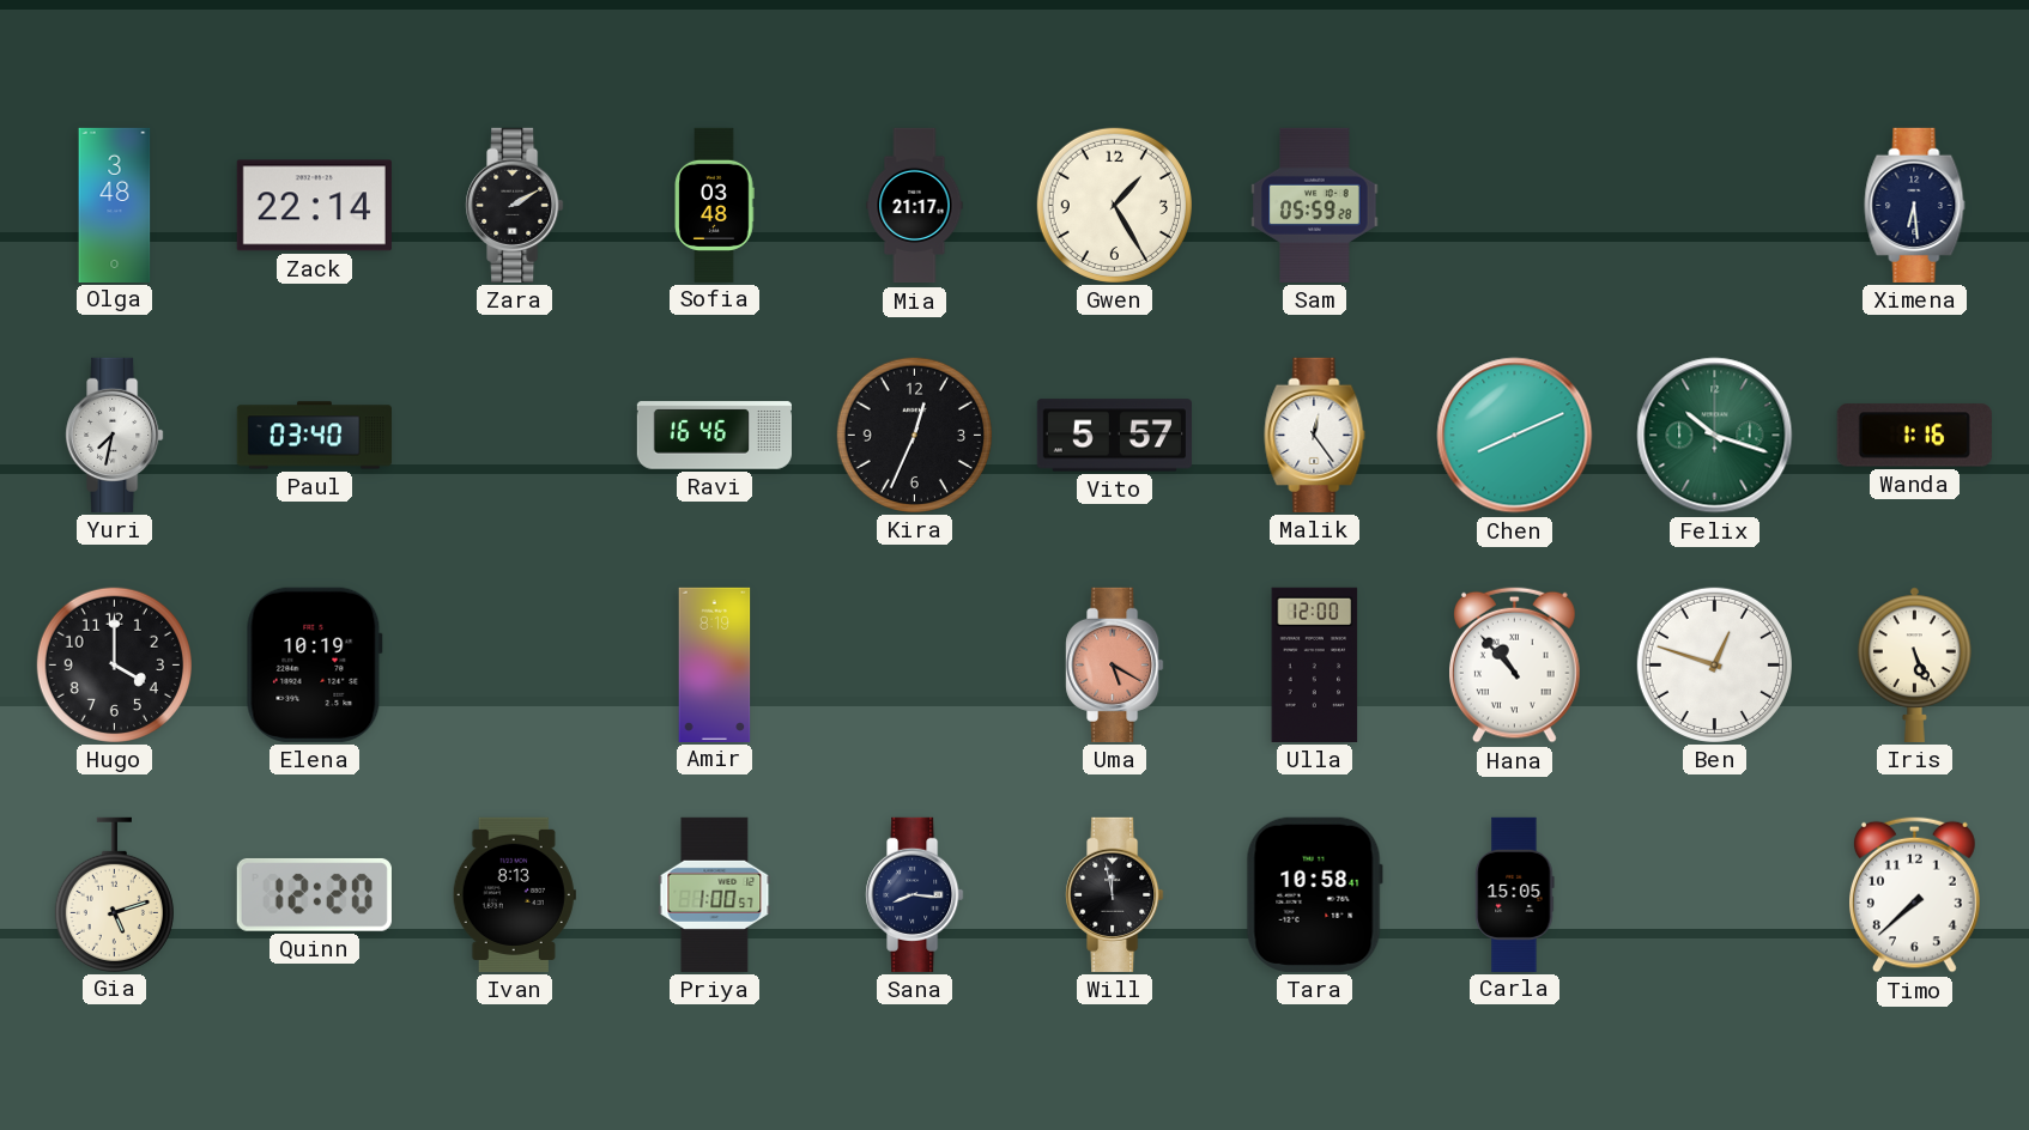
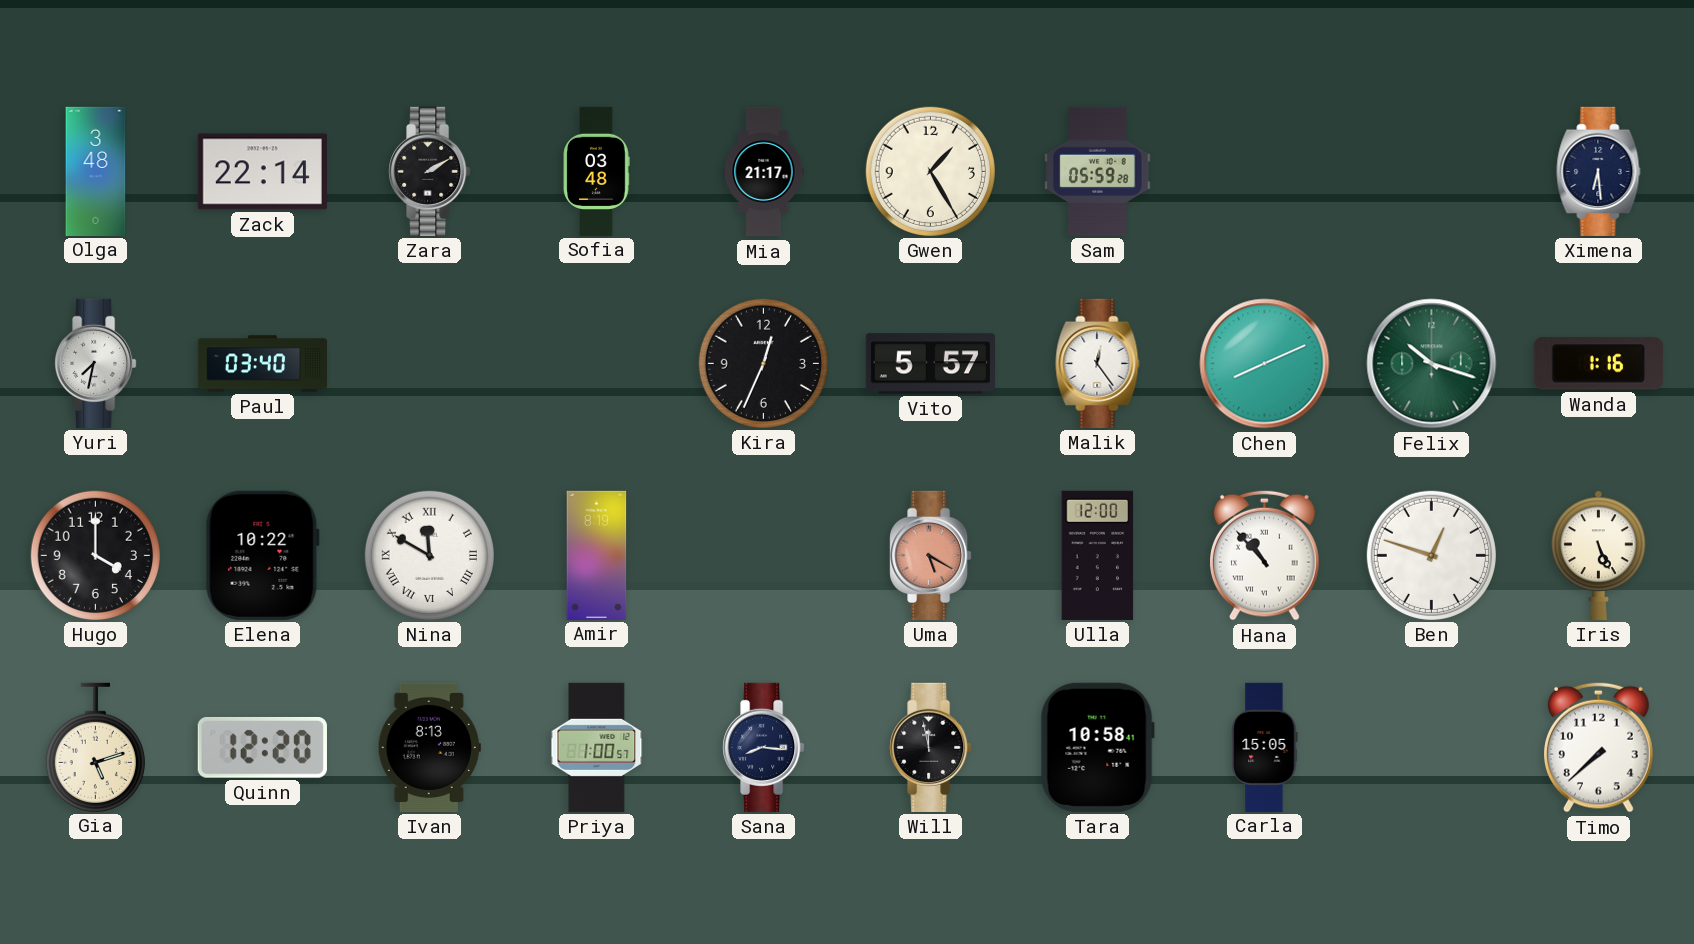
Ravi: 16:46 -> none
Elena: 10:19 -> 10:22
Nina: none -> 11:50
